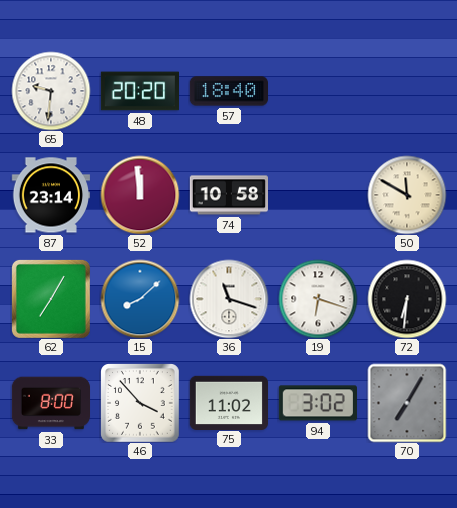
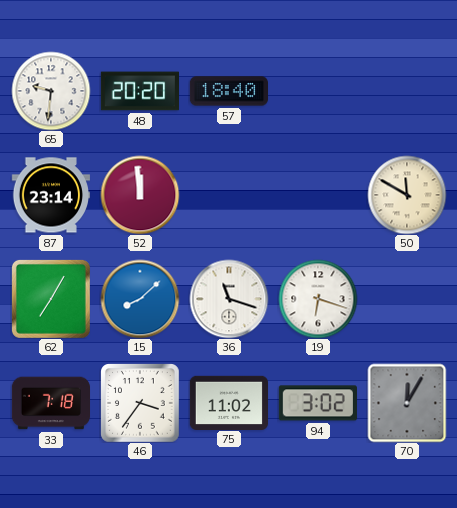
74: 10:58 -> none
72: 6:31 -> none
33: 8:00 -> 7:18
46: 3:53 -> 3:36
70: 7:05 -> 12:05
